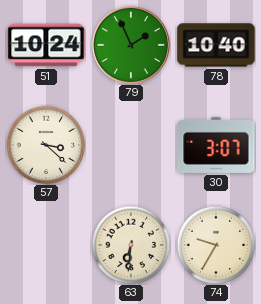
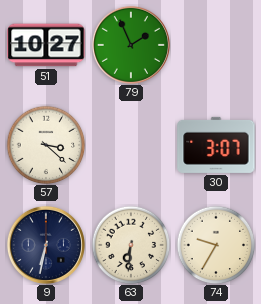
51: 10:24 -> 10:27
78: 10:40 -> none
9: none -> 6:32
